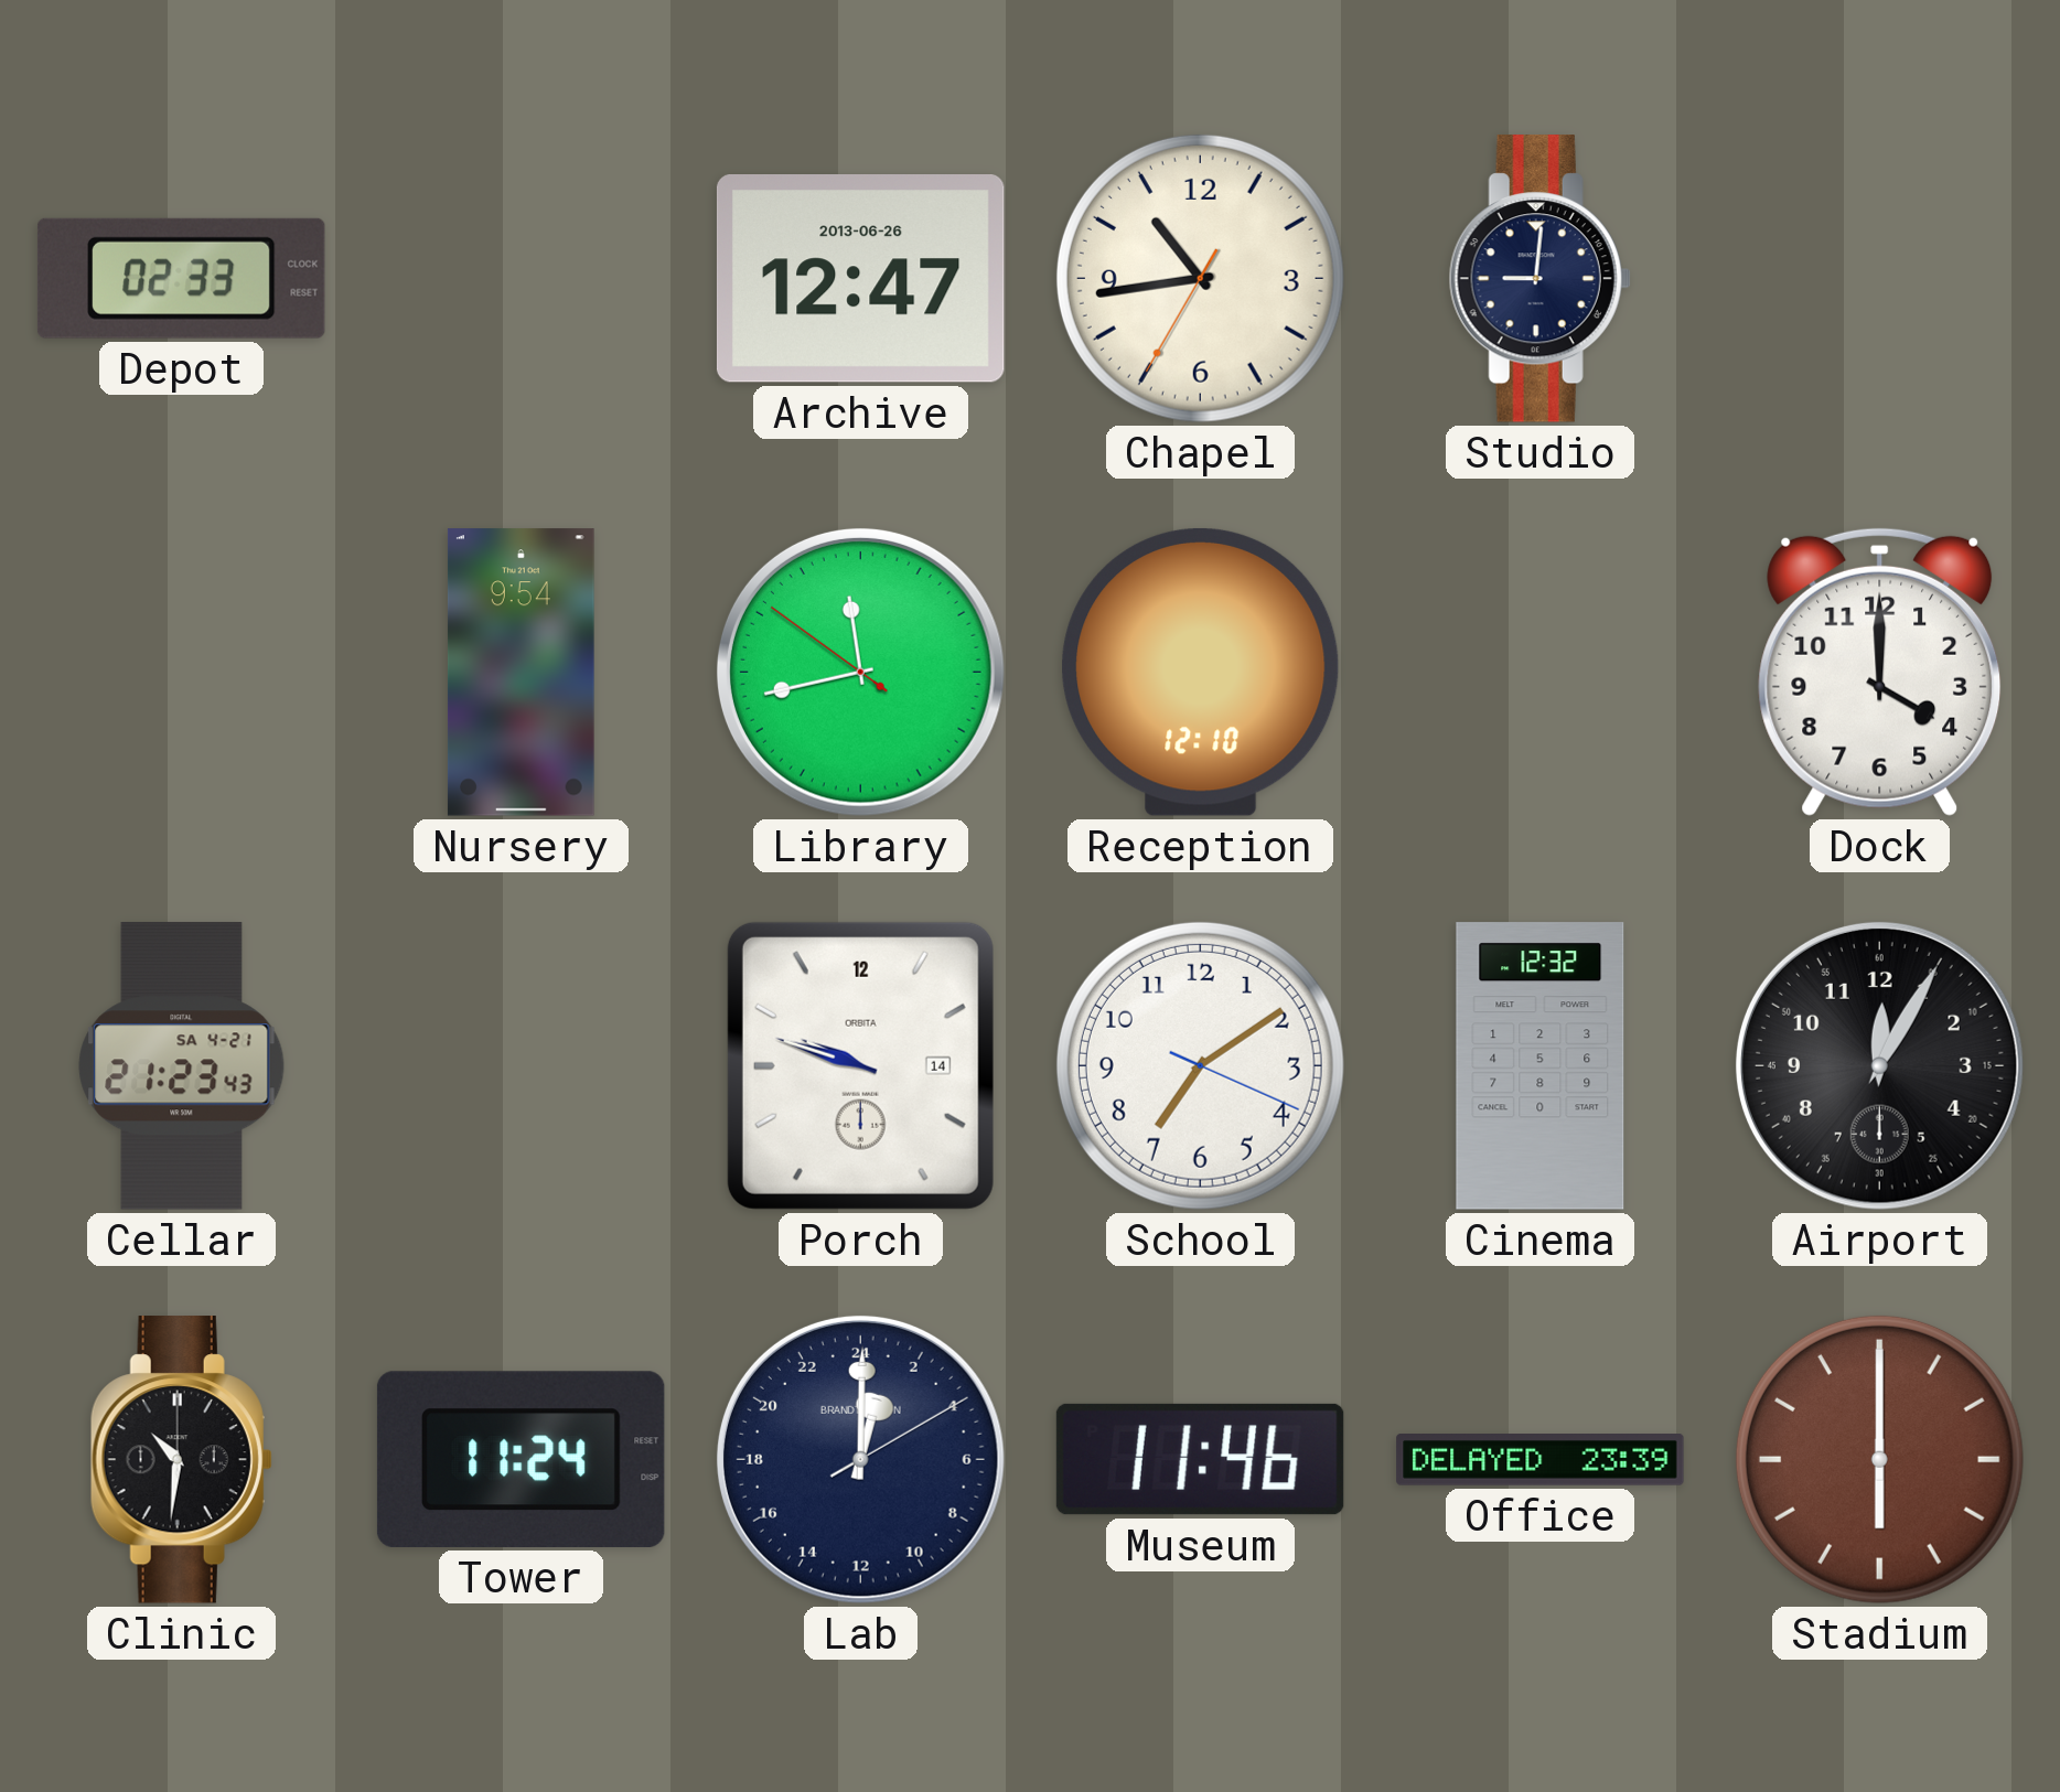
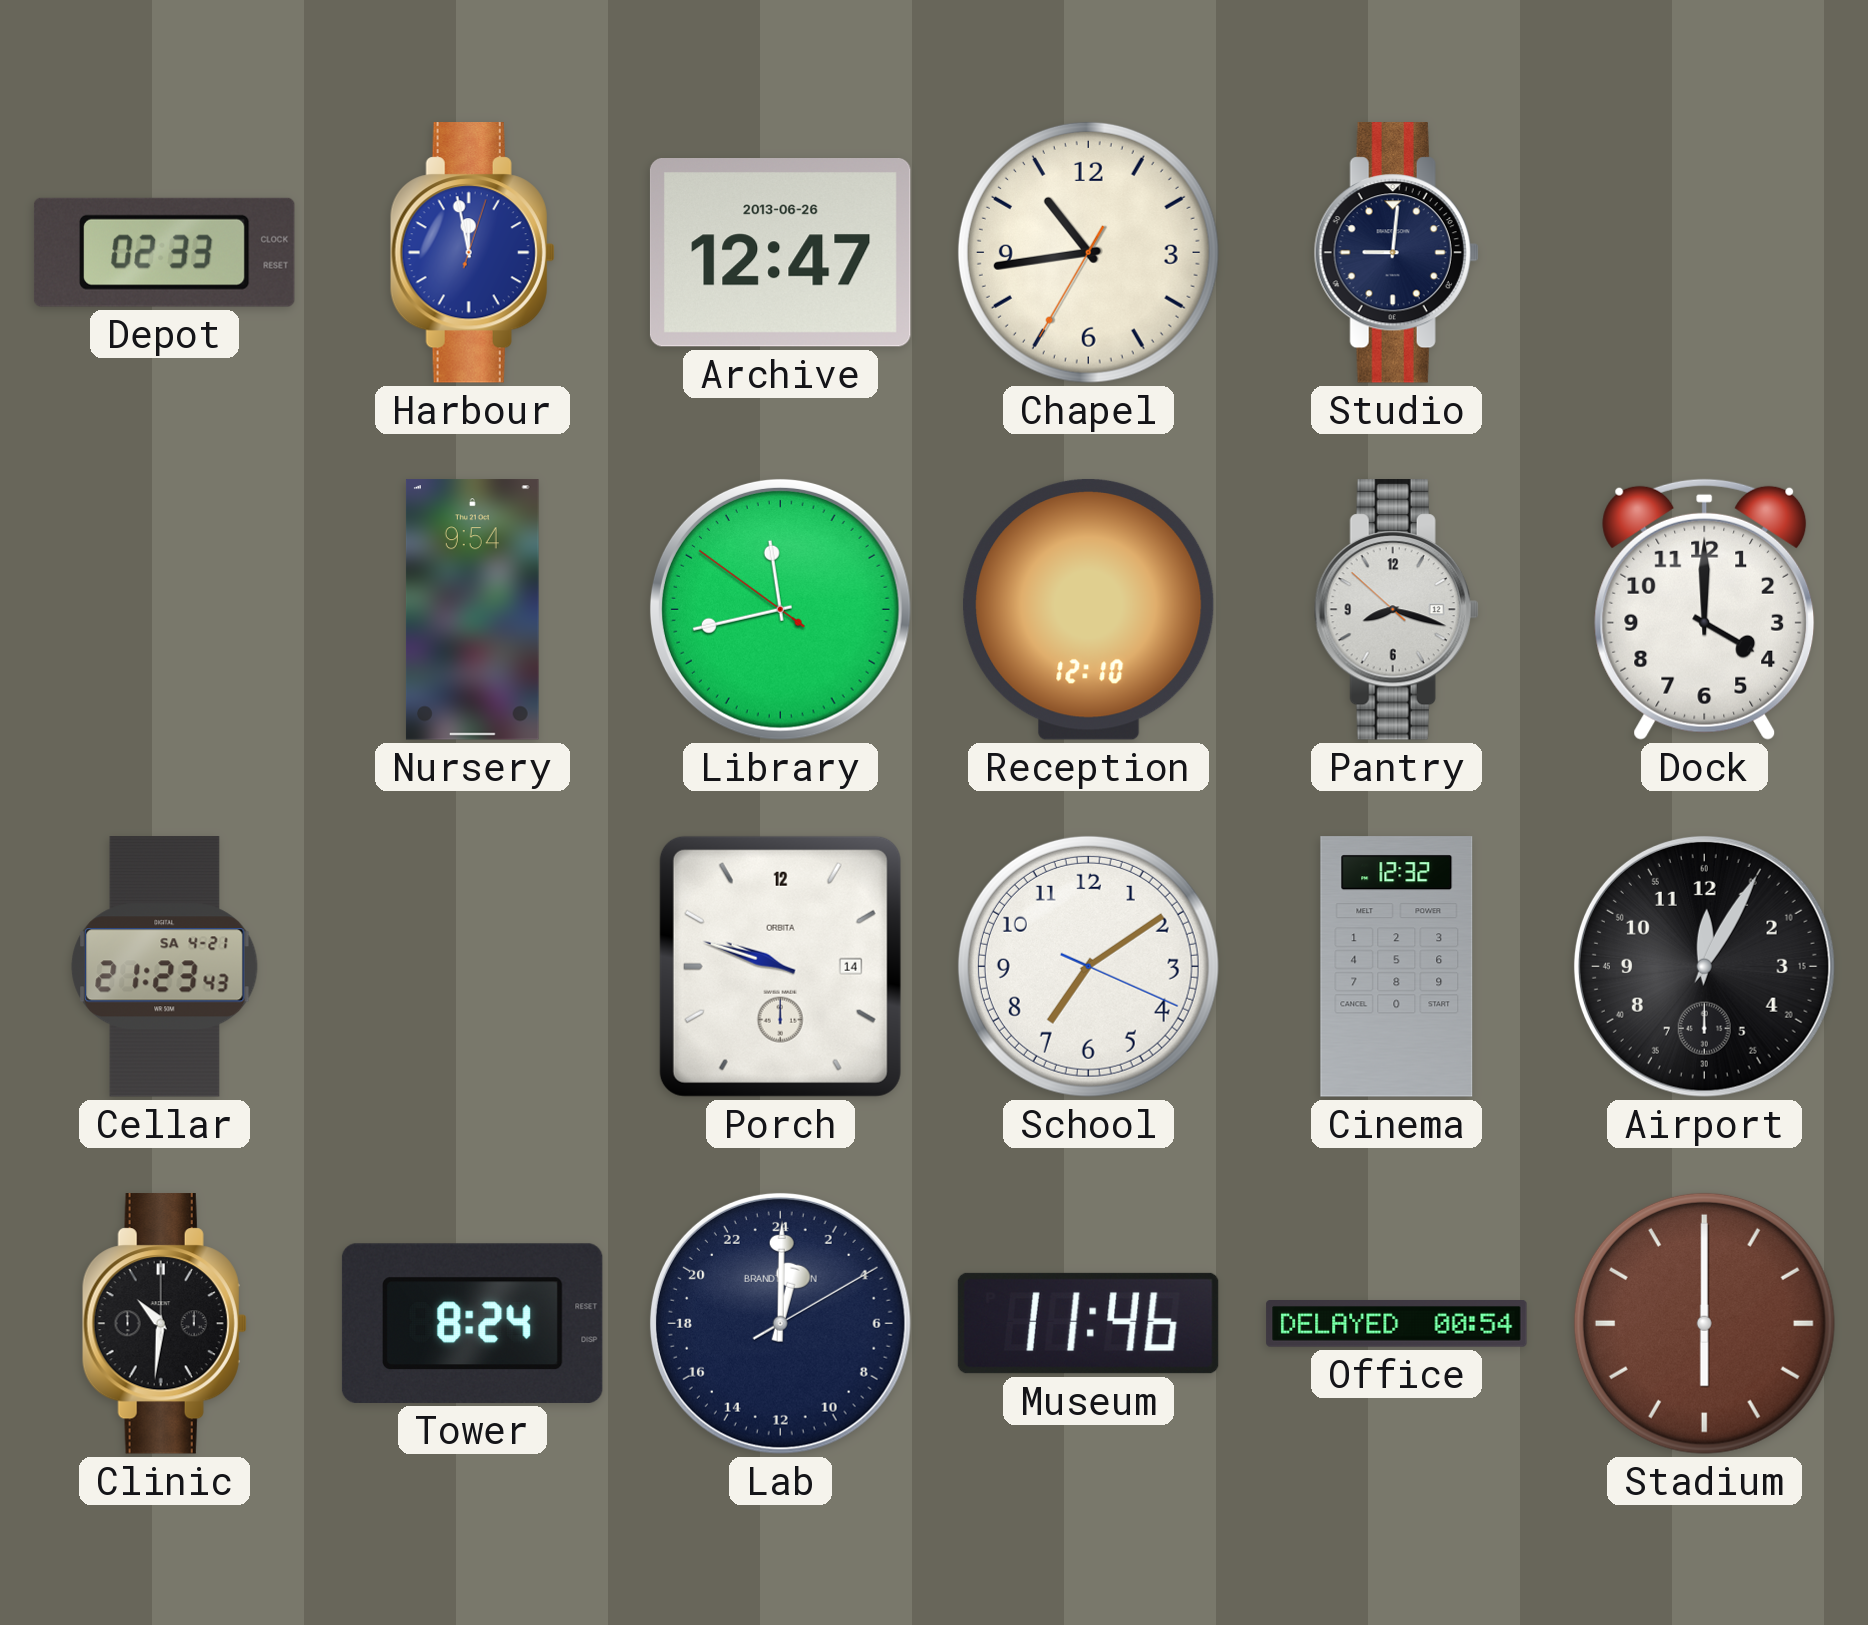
Harbour: none -> 11:58
Pantry: none -> 8:17
Tower: 11:24 -> 8:24
Office: 23:39 -> 00:54
